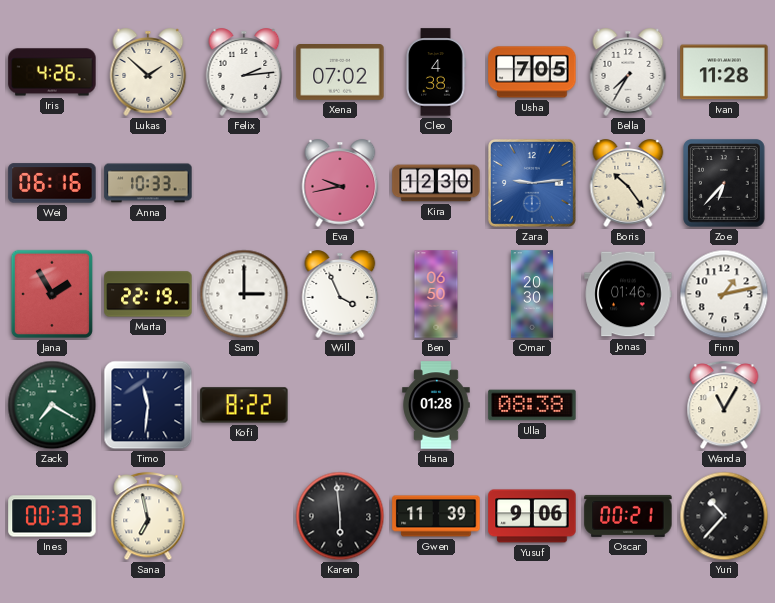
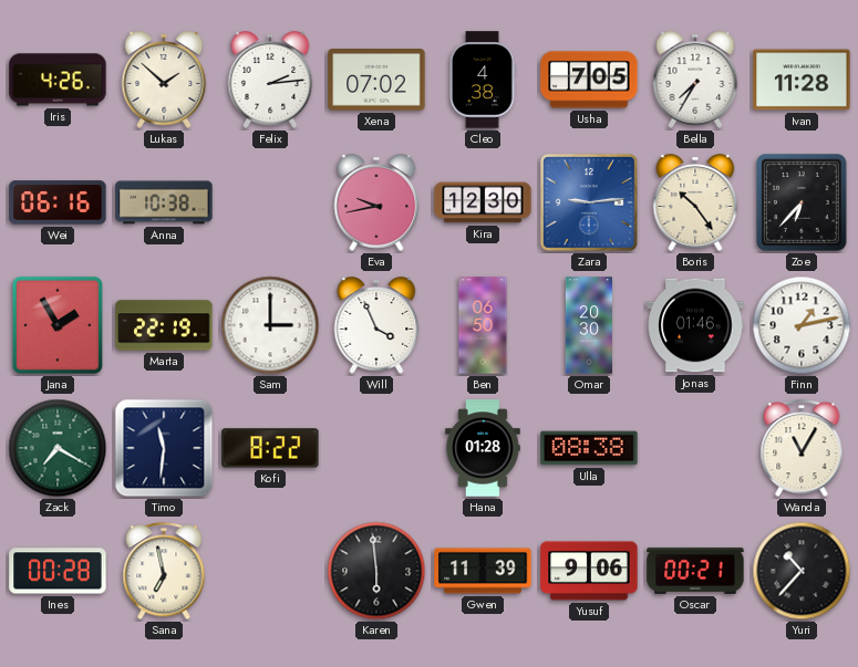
Anna: 10:33 -> 10:38
Ines: 00:33 -> 00:28
